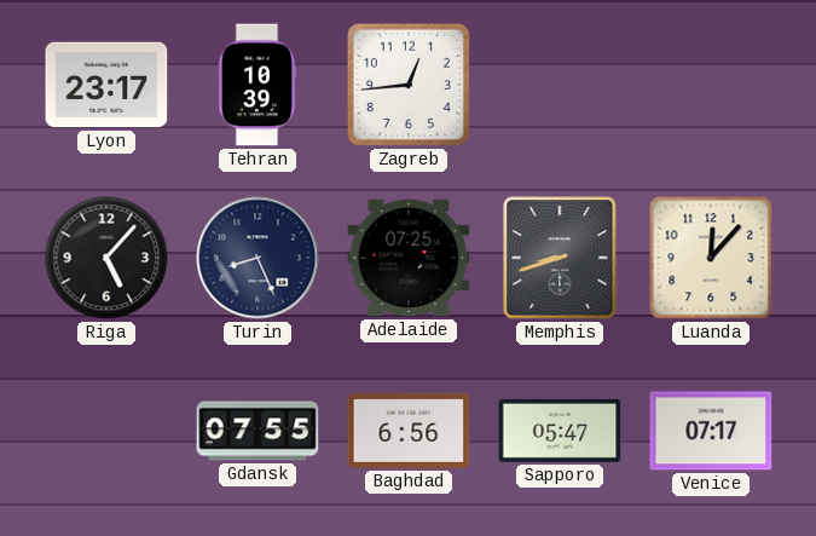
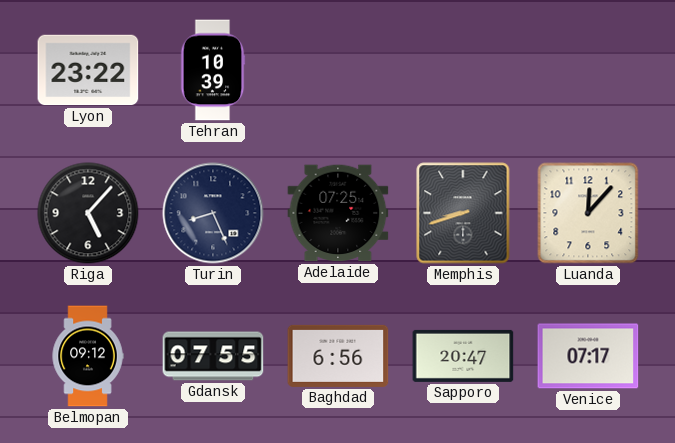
Lyon: 23:17 -> 23:22
Zagreb: 12:44 -> none
Belmopan: none -> 09:12
Sapporo: 05:47 -> 20:47
